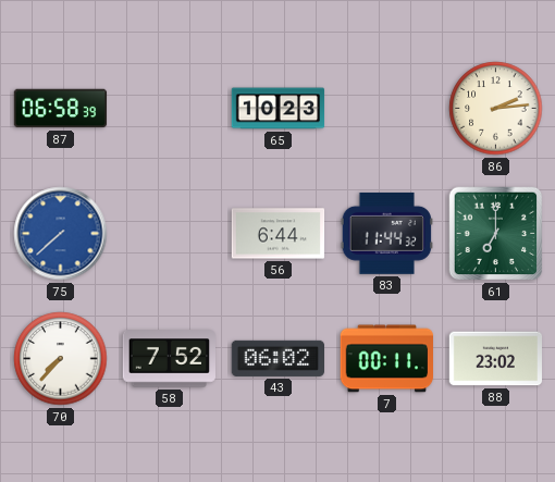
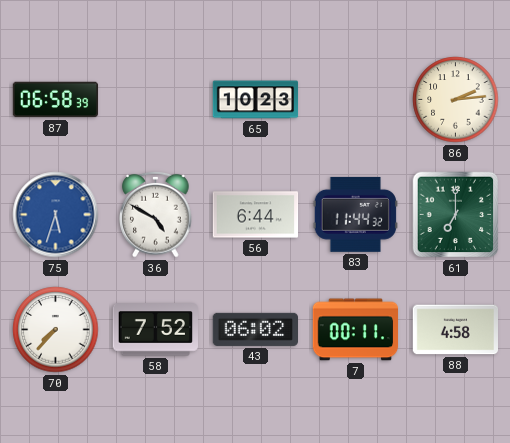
75: 7:38 -> 5:33
36: none -> 4:50
88: 23:02 -> 4:58
